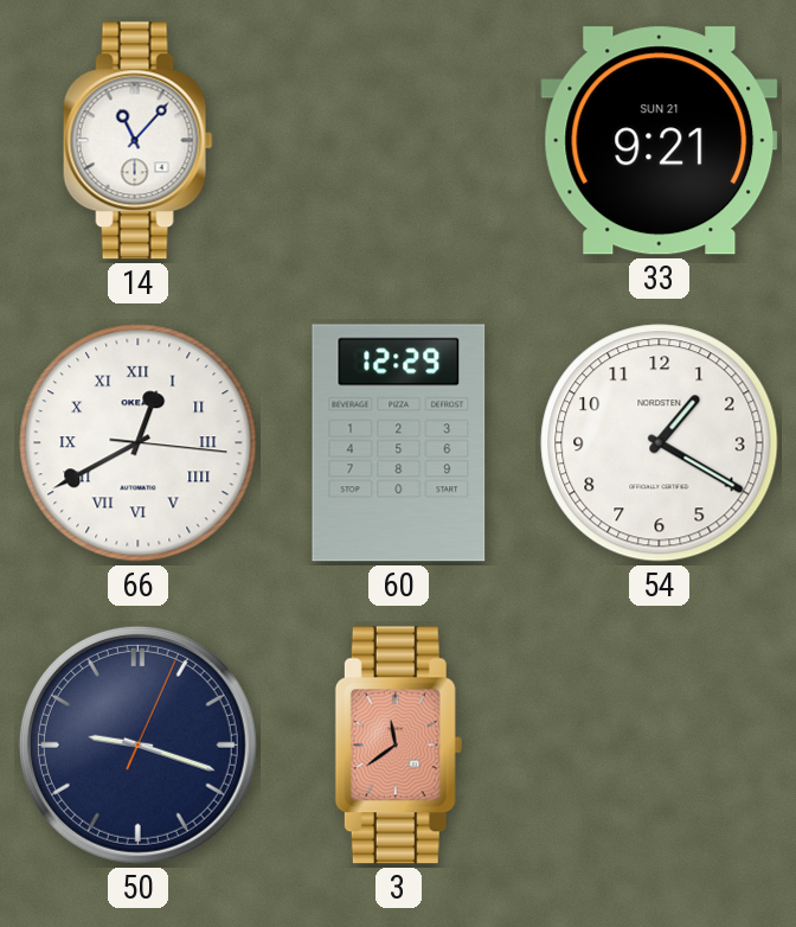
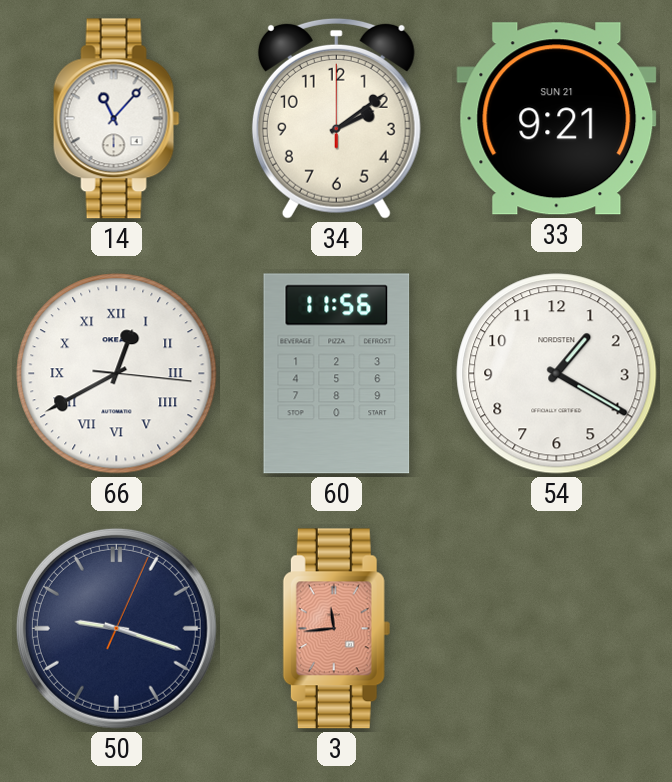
34: none -> 2:09
60: 12:29 -> 11:56
3: 11:39 -> 11:44
